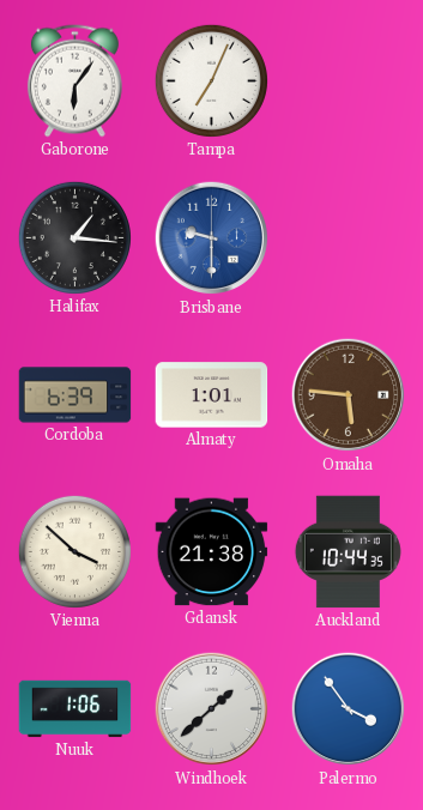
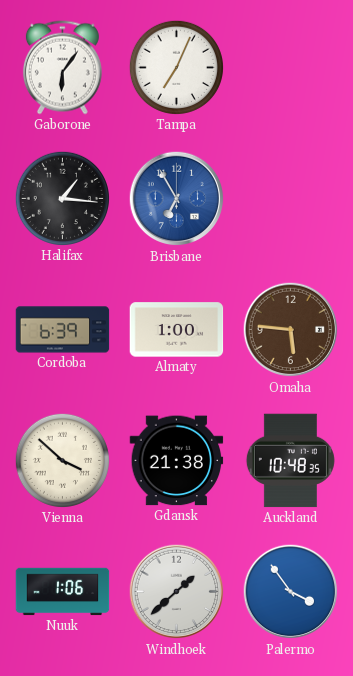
Brisbane: 9:30 -> 6:55
Almaty: 1:01 -> 1:00
Auckland: 10:44 -> 10:48
